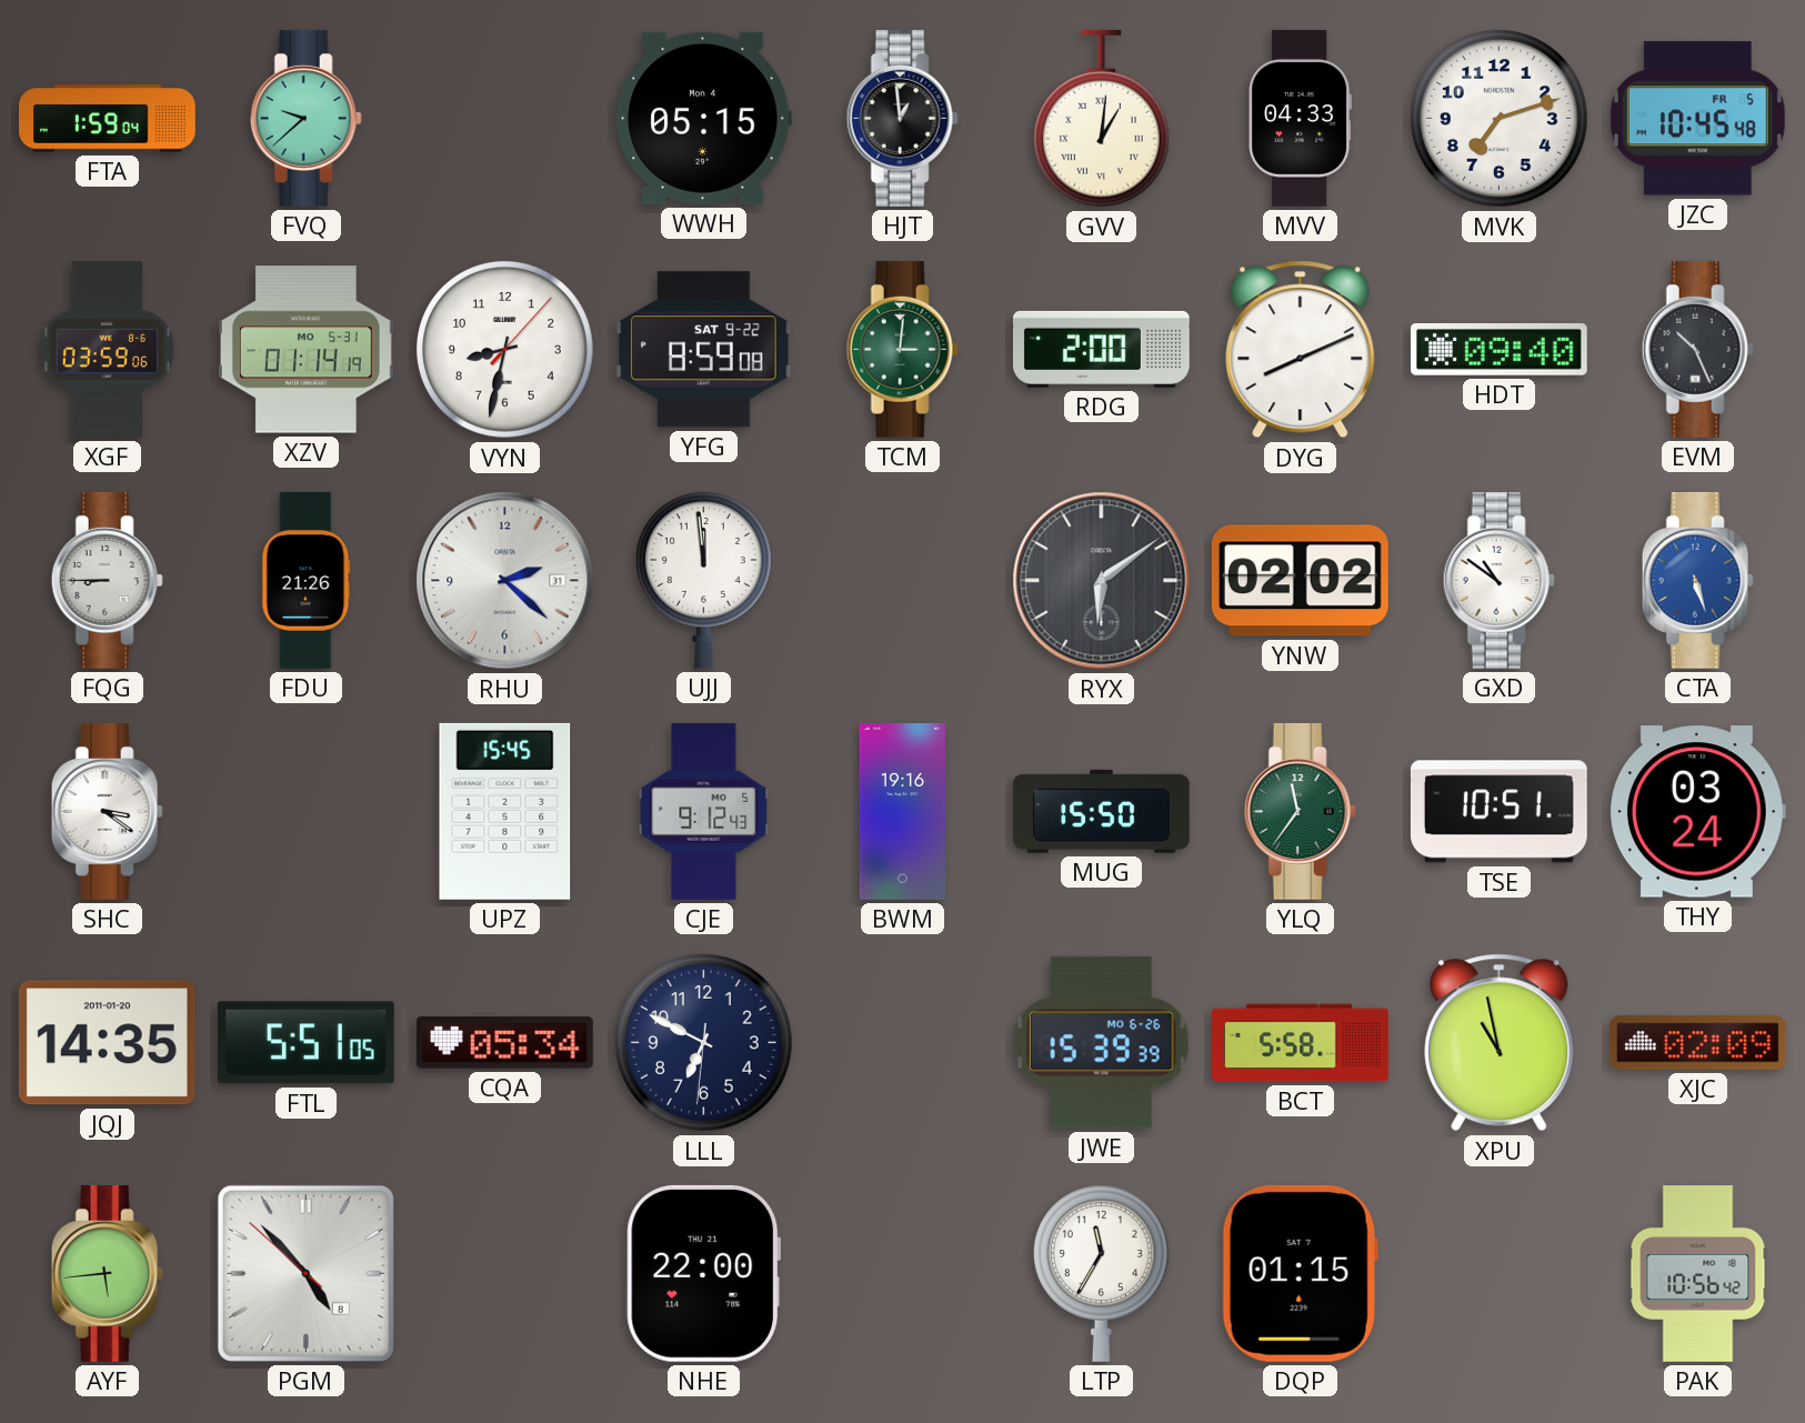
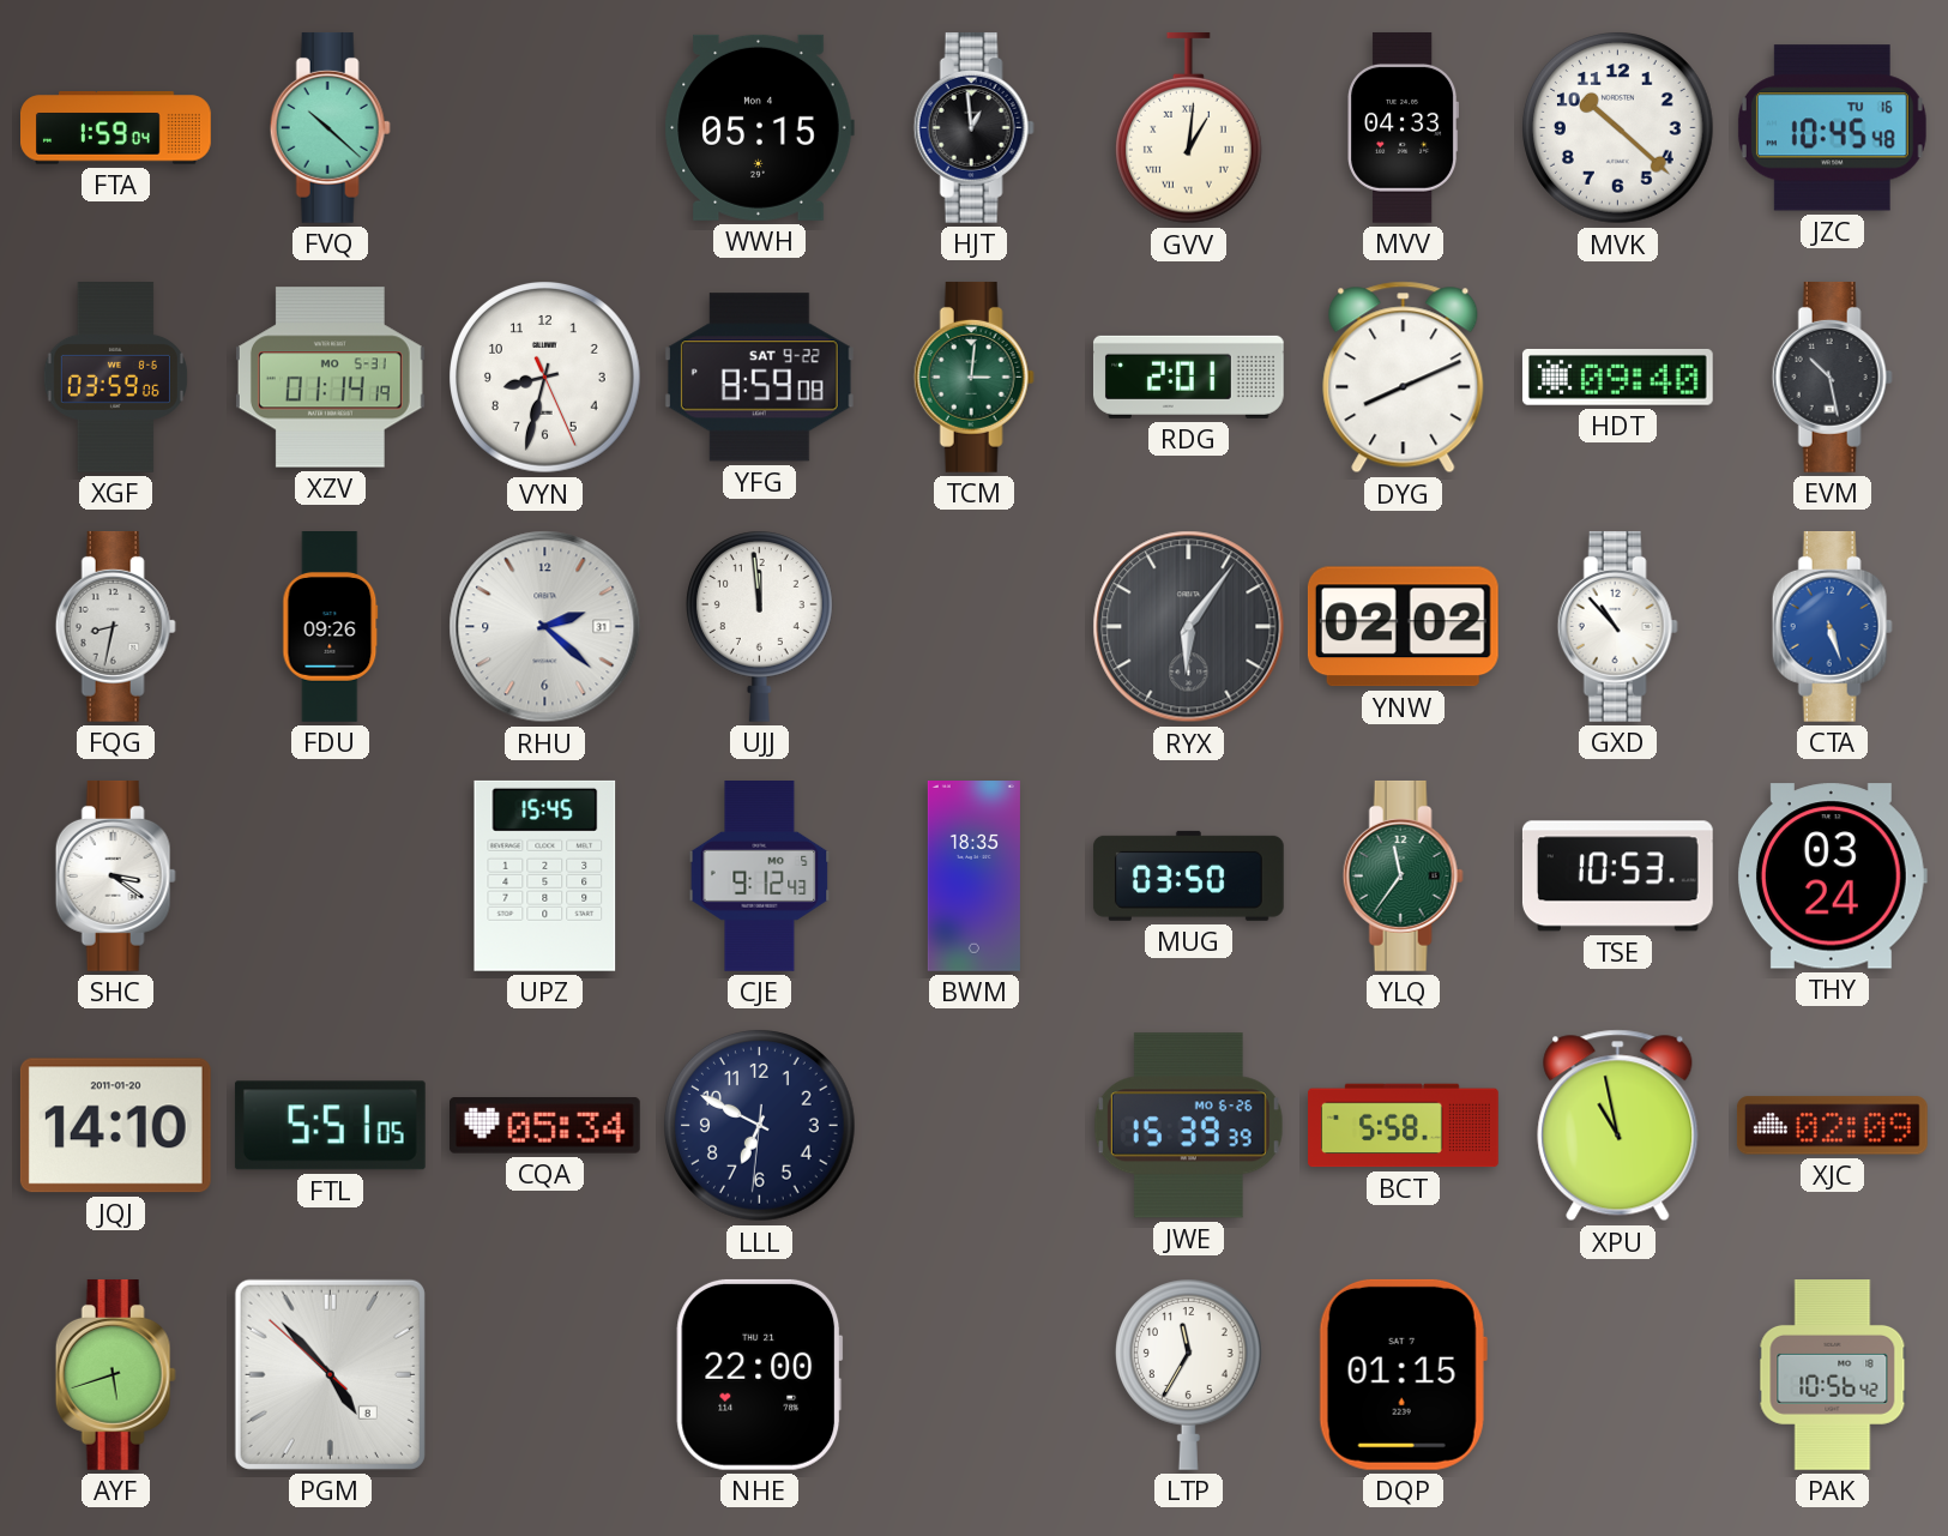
FVQ: 9:38 -> 10:22
MVK: 7:12 -> 10:22
JZC date: FR 5 -> TU 16
VYN: 8:32:07 -> 8:32:26
RDG: 2:00 -> 2:01
EVM: 10:26 -> 10:28
FQG: 8:45 -> 8:32
FDU: 21:26 -> 09:26
RYX: 6:09 -> 6:06
GXD: 10:51 -> 10:53
BWM: 19:16 -> 18:35
MUG: 15:50 -> 03:50
TSE: 10:51 -> 10:53
JQJ: 14:35 -> 14:10
AYF: 5:44 -> 5:42
